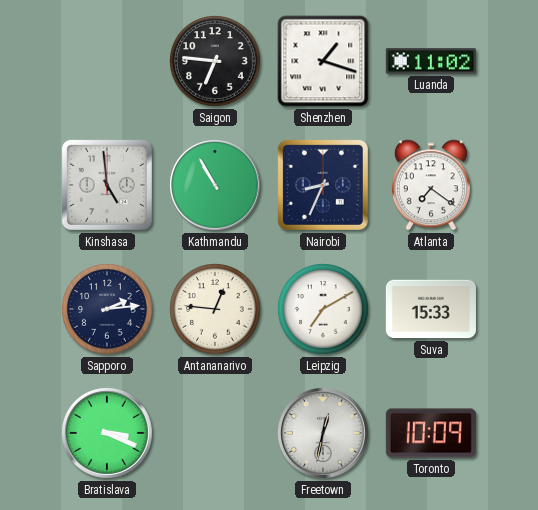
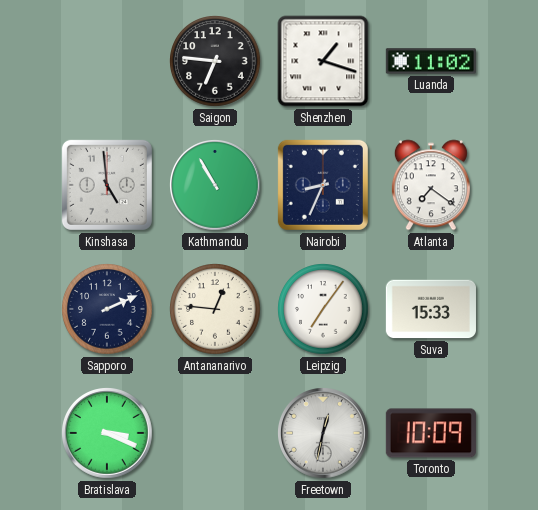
Sapporo: 2:14 -> 2:11
Leipzig: 7:10 -> 7:06
